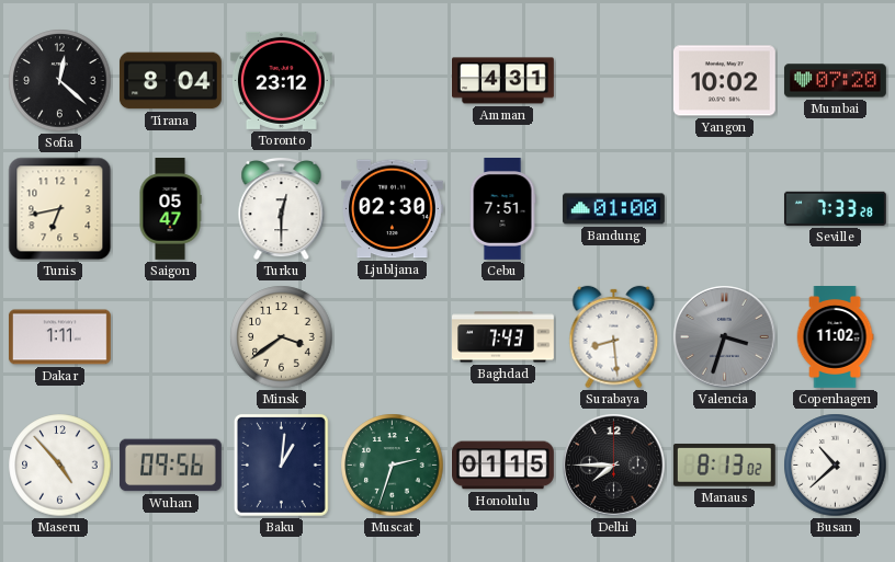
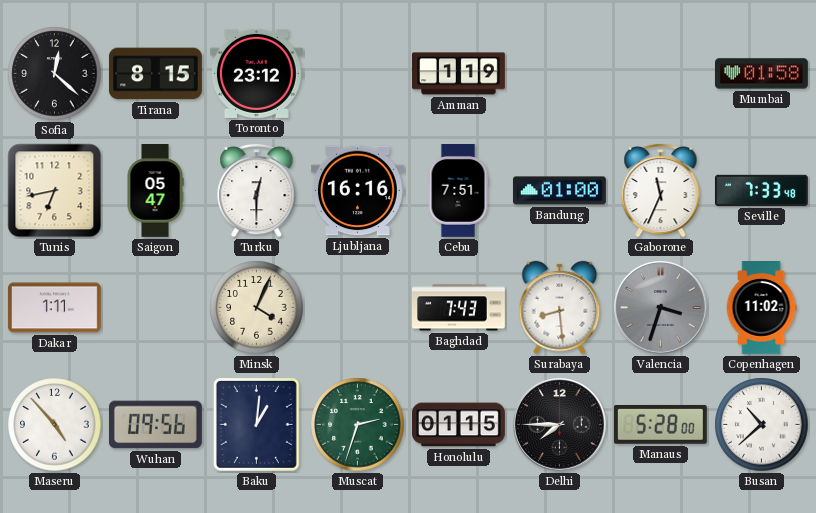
Tirana: 8:04 -> 8:15
Amman: 4:31 -> 1:19
Yangon: 10:02 -> none
Mumbai: 07:20 -> 01:58
Ljubljana: 02:30 -> 16:16
Gaborone: none -> 11:34
Seville: 7:33:28 -> 7:33:48
Minsk: 3:39 -> 4:04
Manaus: 8:13 -> 5:28
